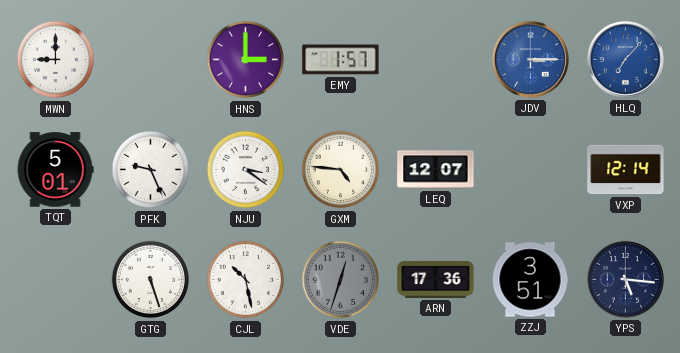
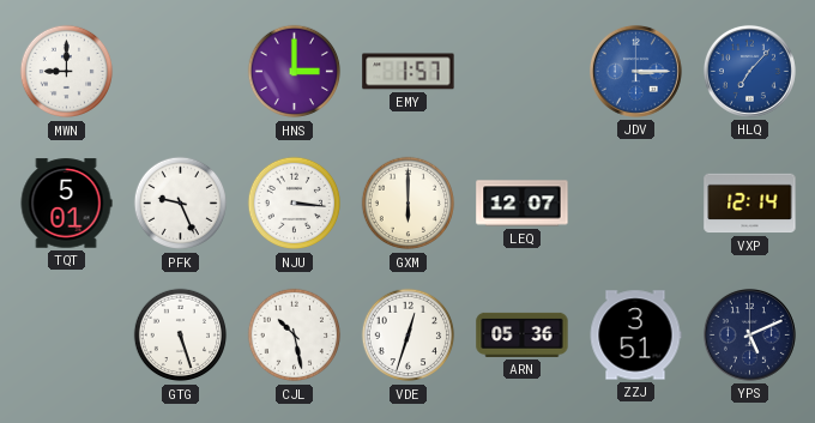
NJU: 3:21 -> 3:16
GXM: 4:46 -> 6:00
VDE dial: grey -> white
ARN: 17:36 -> 05:36
YPS: 5:16 -> 5:11
